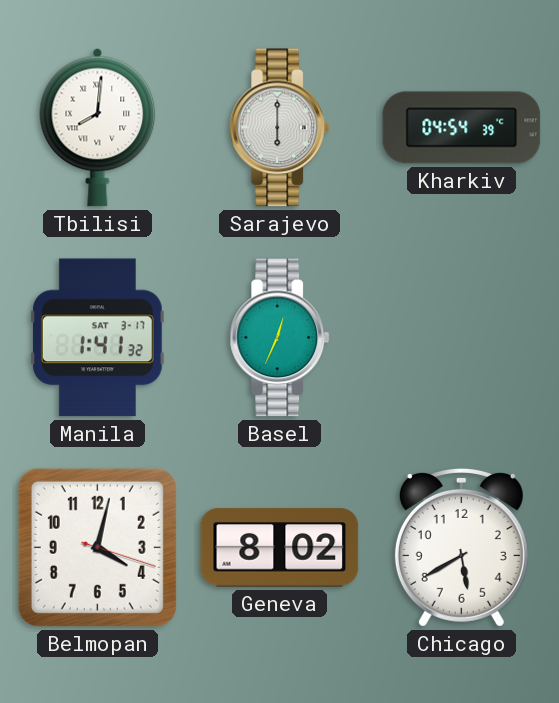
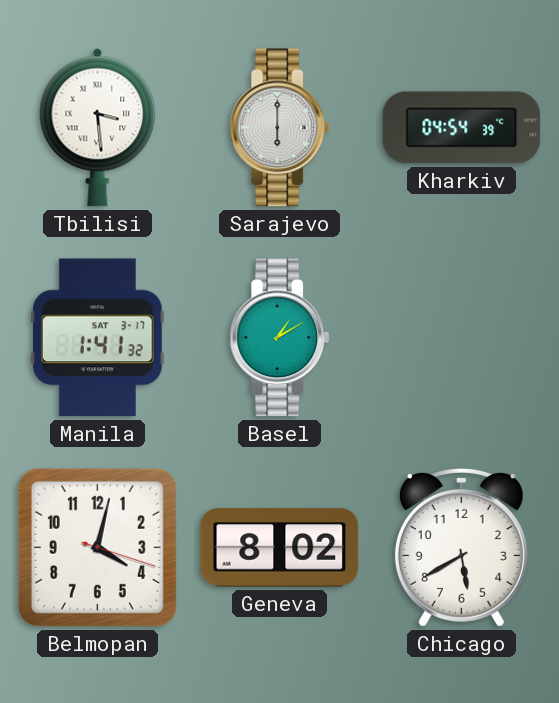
Tbilisi: 8:01 -> 3:29
Basel: 12:34 -> 1:10
